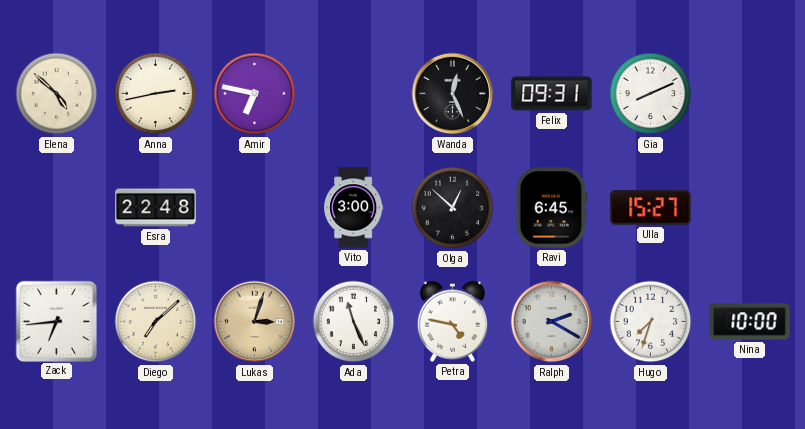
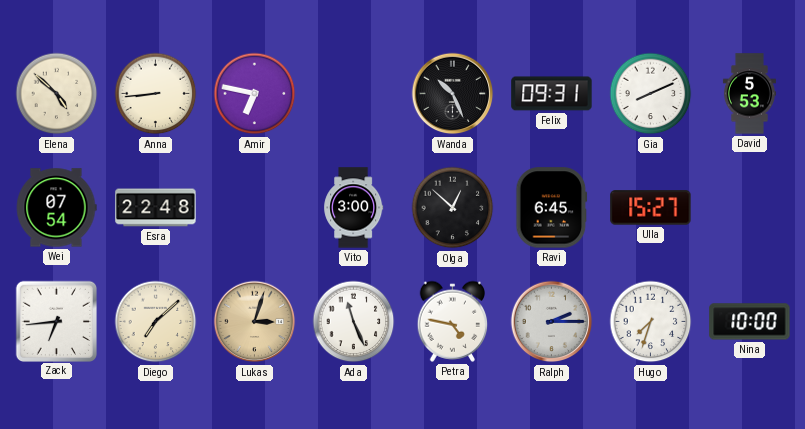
Anna: 2:43 -> 8:44
Wanda: 12:26 -> 10:26
David: none -> 5:53
Wei: none -> 07:54
Ralph: 2:20 -> 2:15
